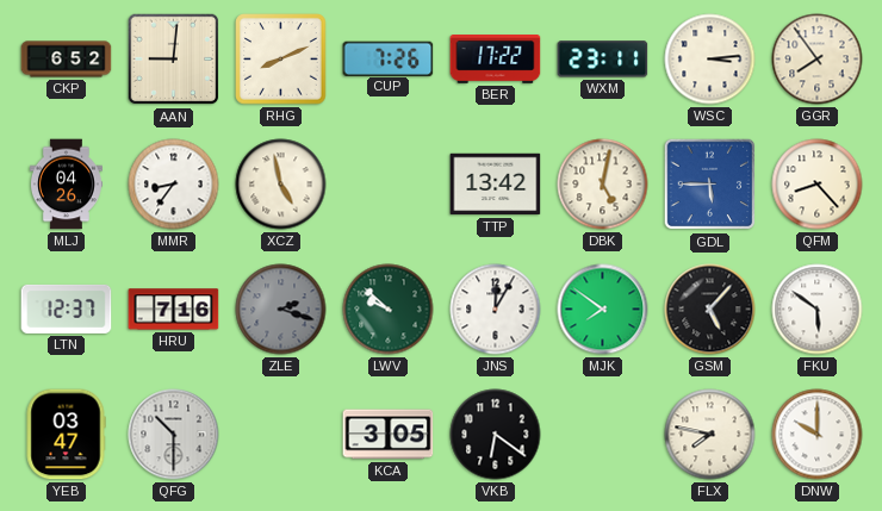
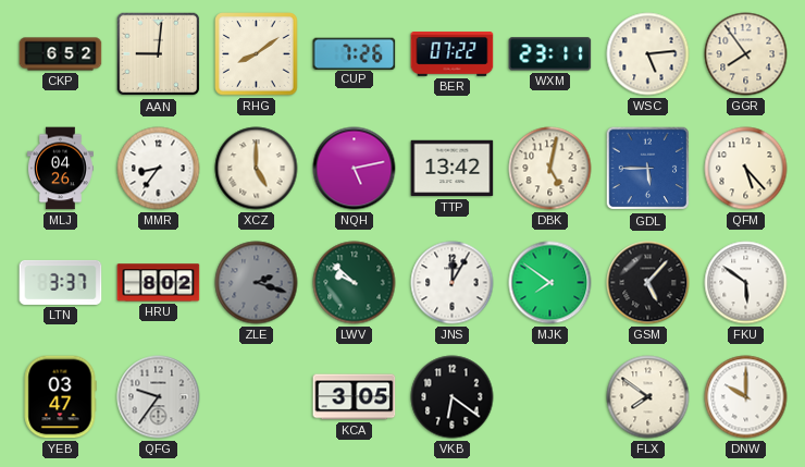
RHG: 8:11 -> 8:09
BER: 17:22 -> 07:22
WSC: 3:14 -> 5:14
XCZ: 4:58 -> 5:00
NQH: none -> 5:13
QFM: 8:23 -> 5:23
LTN: 12:37 -> 3:37
HRU: 7:16 -> 8:02
QFG: 10:30 -> 9:36
FLX: 7:47 -> 7:51
